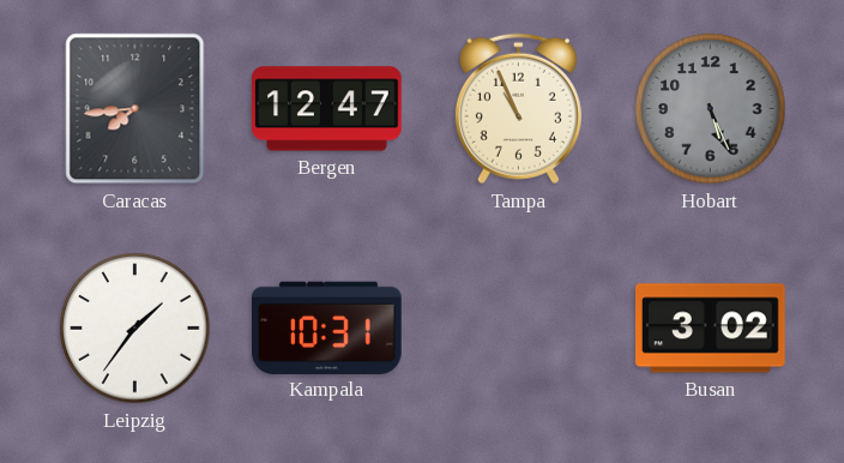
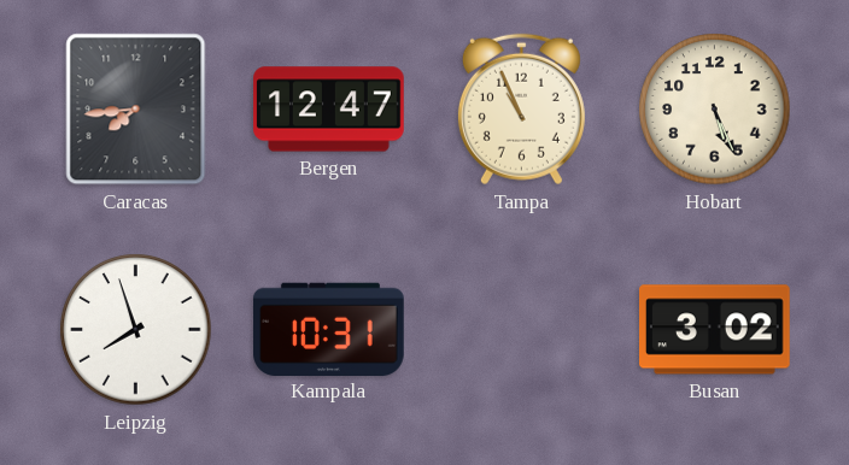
Hobart dial: grey -> cream
Leipzig: 1:36 -> 7:57
